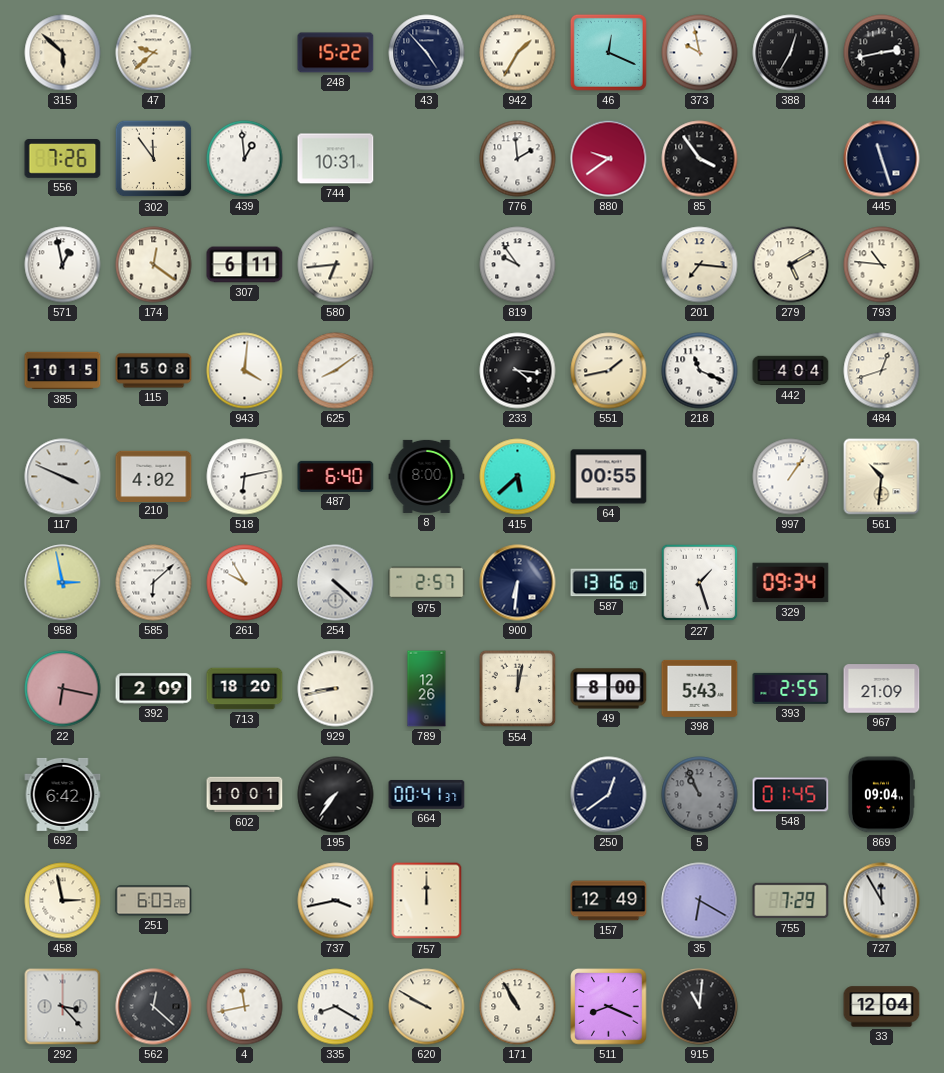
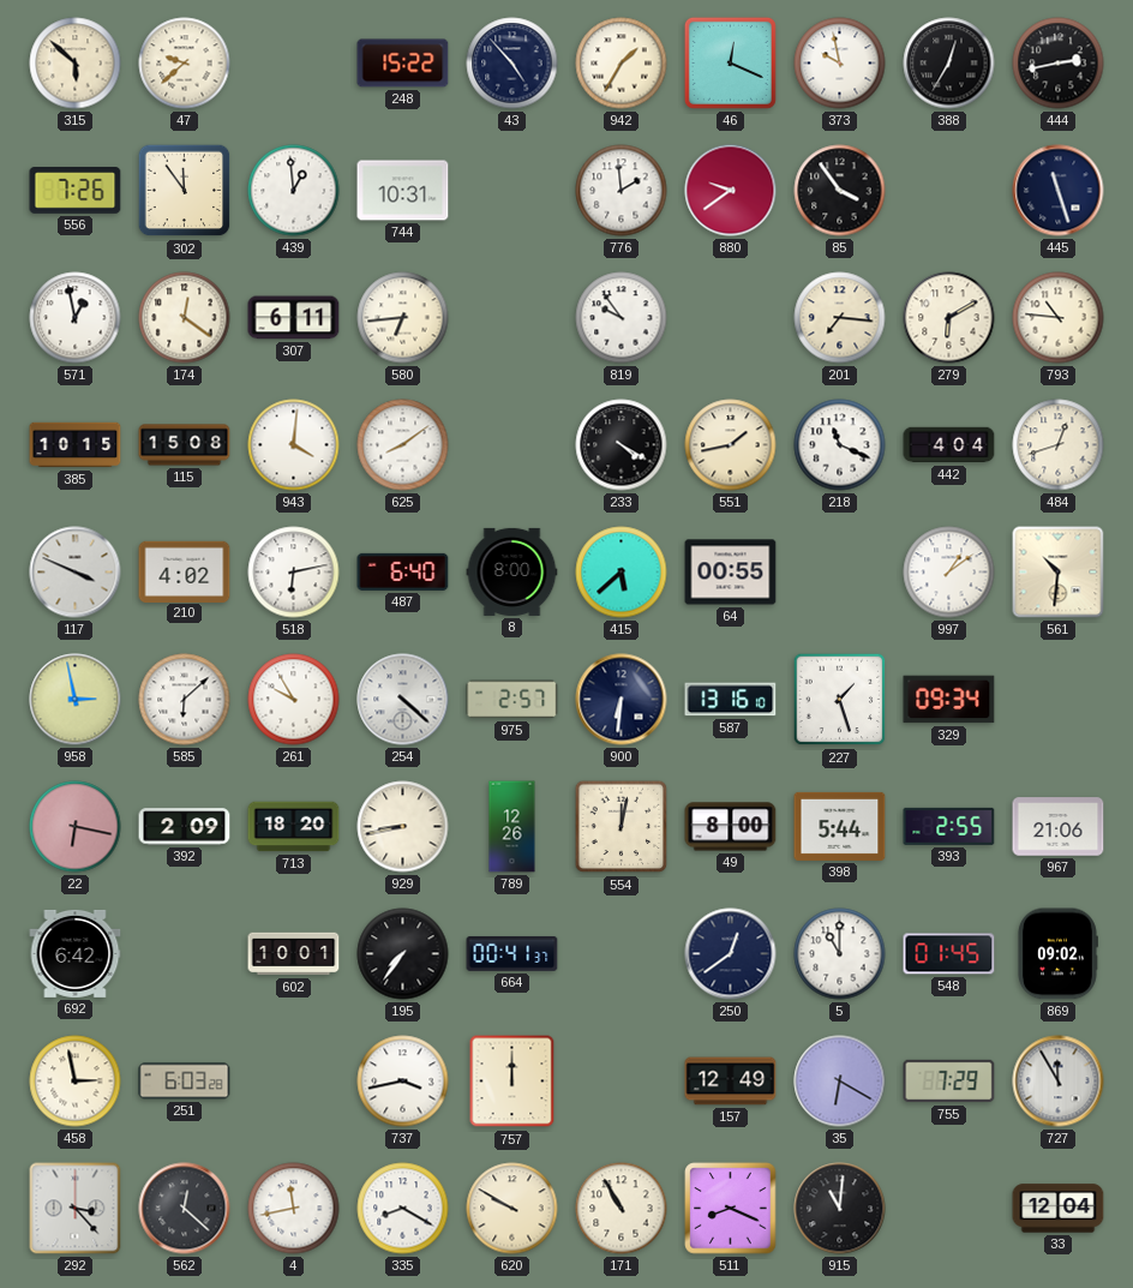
279: 5:10 -> 6:10
233: 4:16 -> 4:20
997: 1:06 -> 1:09
398: 5:43 -> 5:44
967: 21:09 -> 21:06
5: 10:56 -> 11:00
5 dial: grey -> white
869: 09:04 -> 09:02
